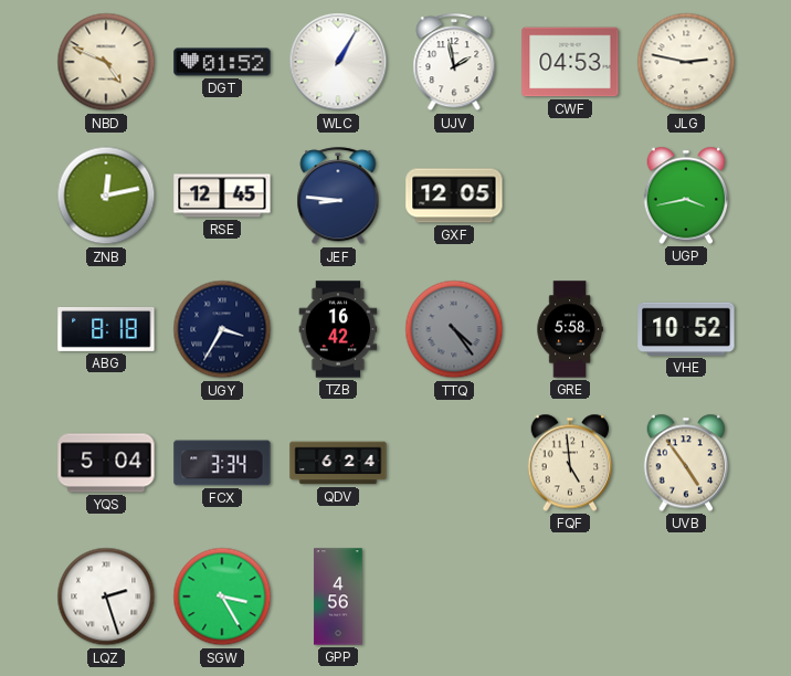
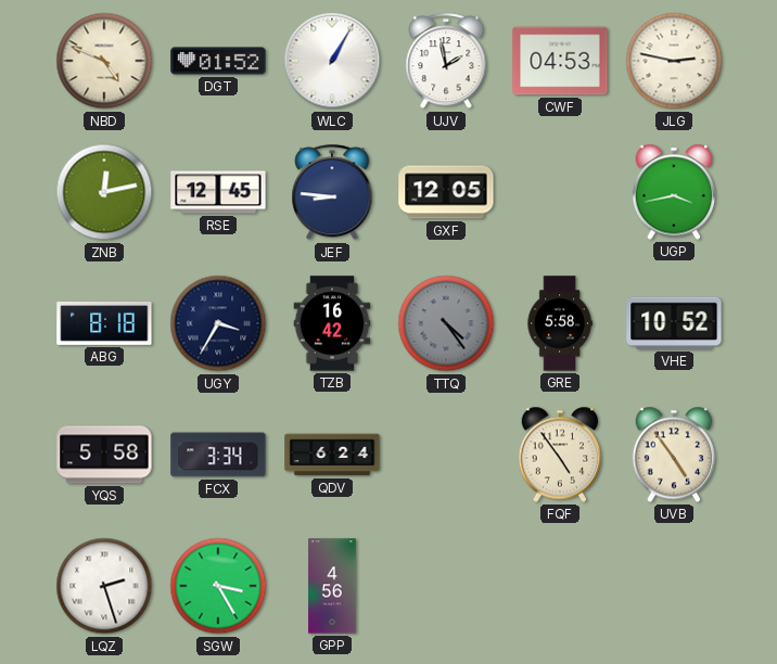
YQS: 5:04 -> 5:58
FQF: 4:59 -> 4:54
